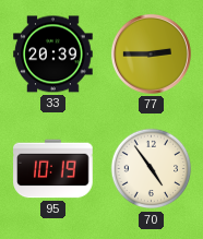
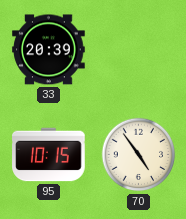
77: 2:45 -> none
95: 10:19 -> 10:15
